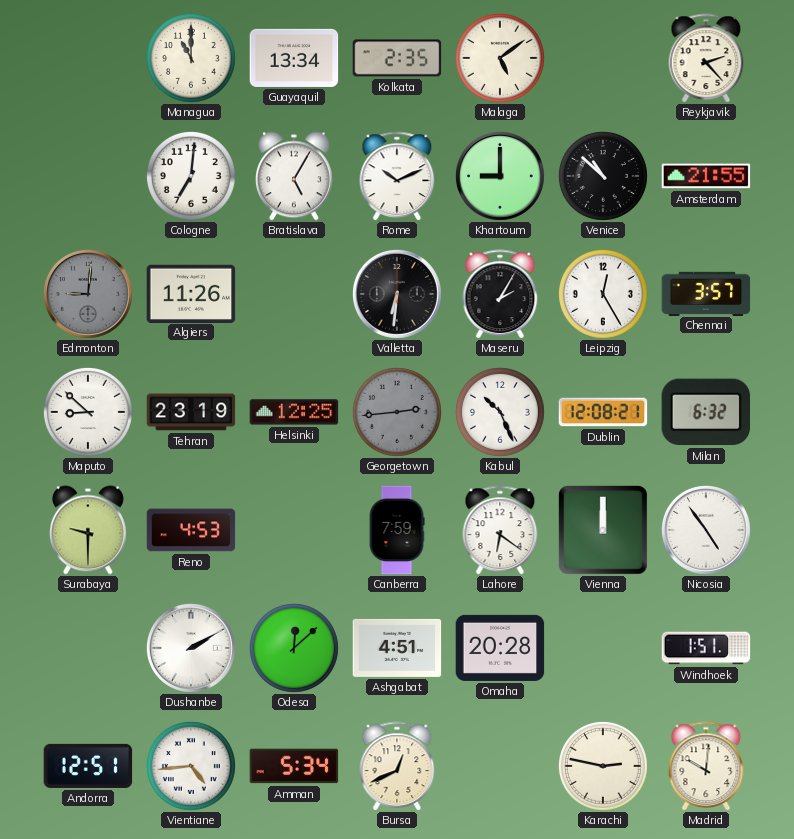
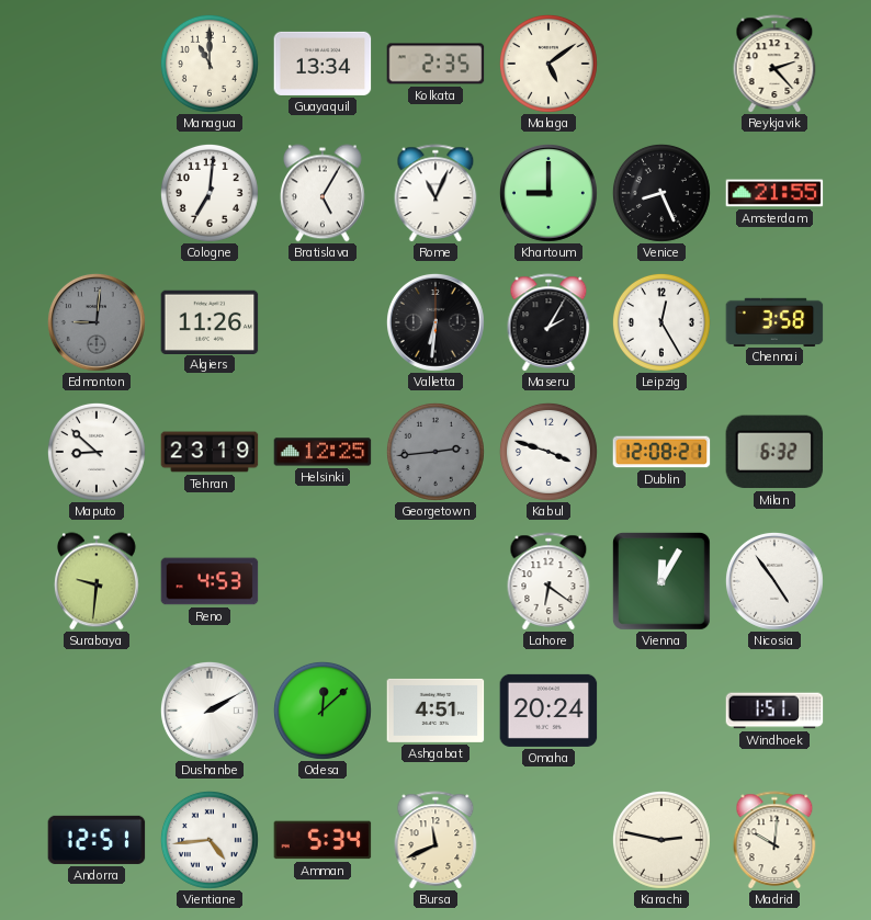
Rome: 10:11 -> 11:04
Venice: 10:52 -> 8:26
Chennai: 3:57 -> 3:58
Kabul: 10:26 -> 3:48
Surabaya: 9:30 -> 9:31
Canberra: 7:59 -> none
Vienna: 12:00 -> 12:05
Omaha: 20:28 -> 20:24
Bursa: 12:41 -> 11:41
